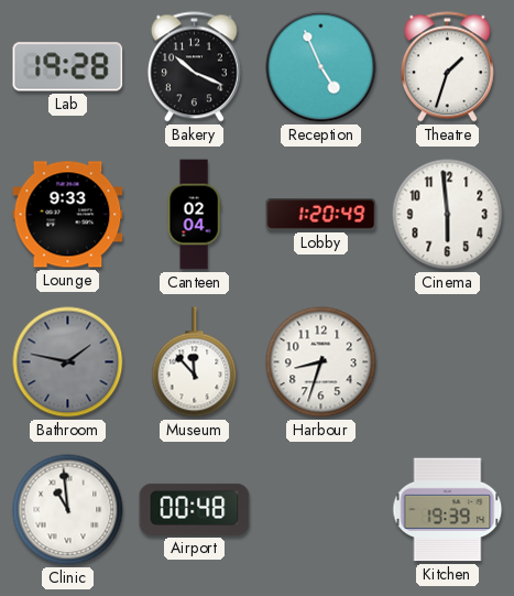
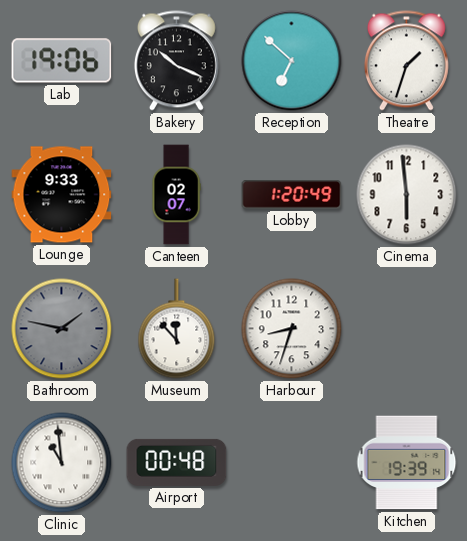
Lab: 19:28 -> 19:06
Reception: 4:56 -> 6:52
Canteen: 02:04 -> 02:07
